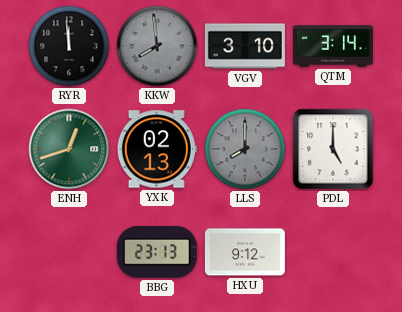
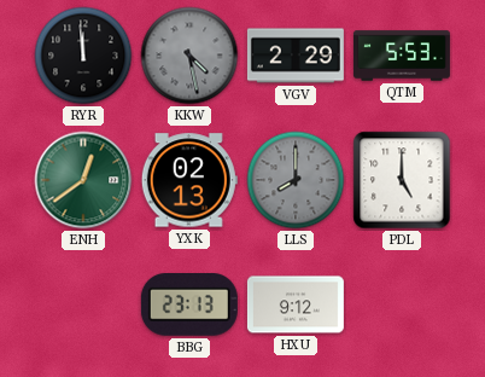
KKW: 7:59 -> 4:28
VGV: 3:10 -> 2:29
QTM: 3:14 -> 5:53
ENH: 12:42 -> 12:39
